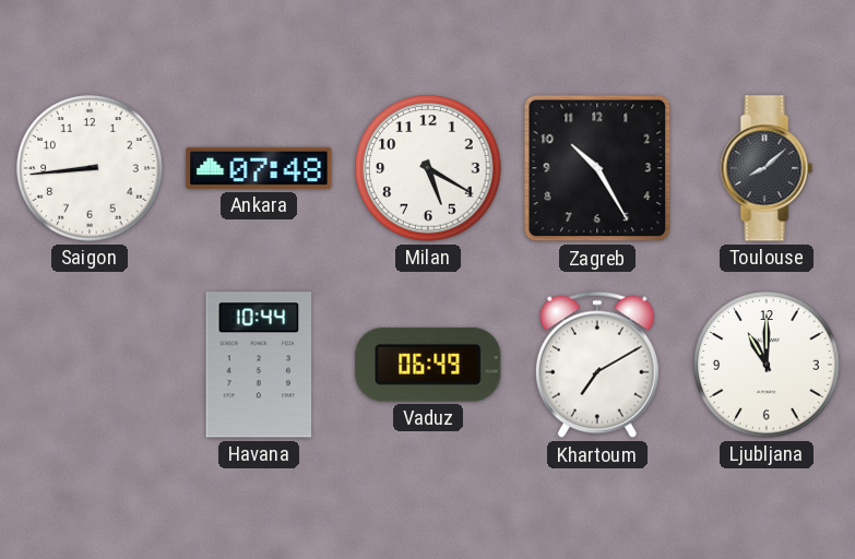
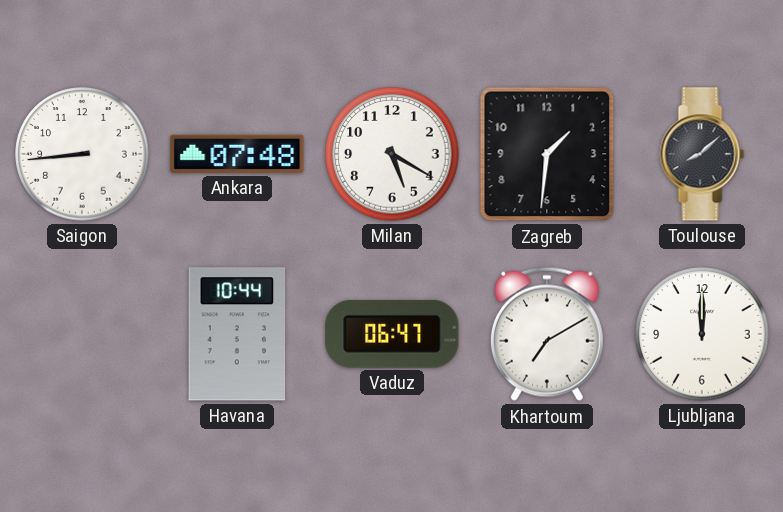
Zagreb: 10:25 -> 1:31
Vaduz: 06:49 -> 06:47
Ljubljana: 11:00 -> 12:00
